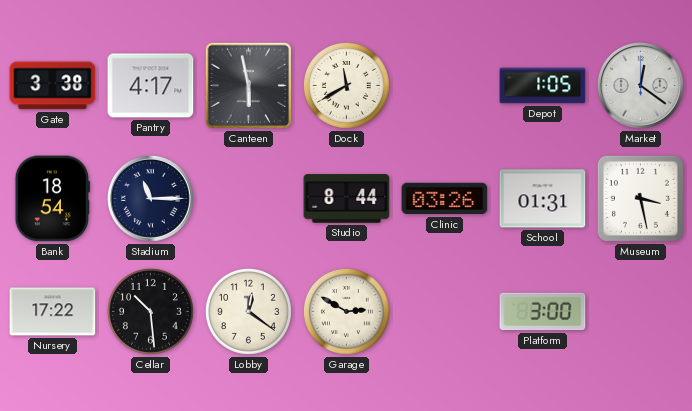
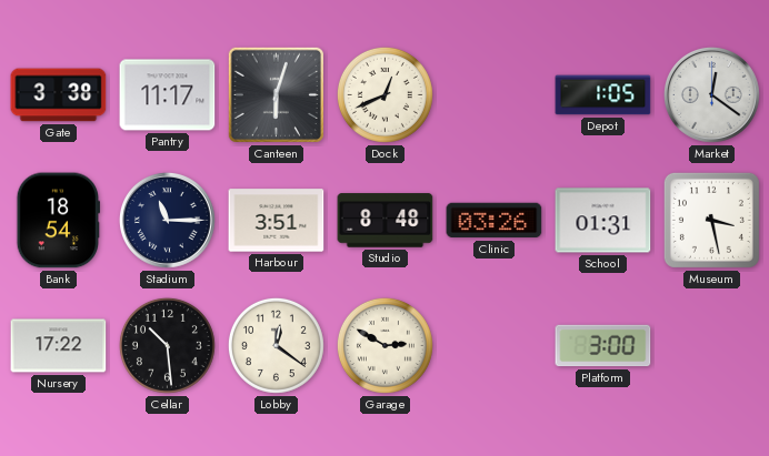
Pantry: 4:17 -> 11:17
Canteen: 5:58 -> 6:03
Dock: 11:40 -> 12:41
Harbour: none -> 3:51
Studio: 8:44 -> 8:48
